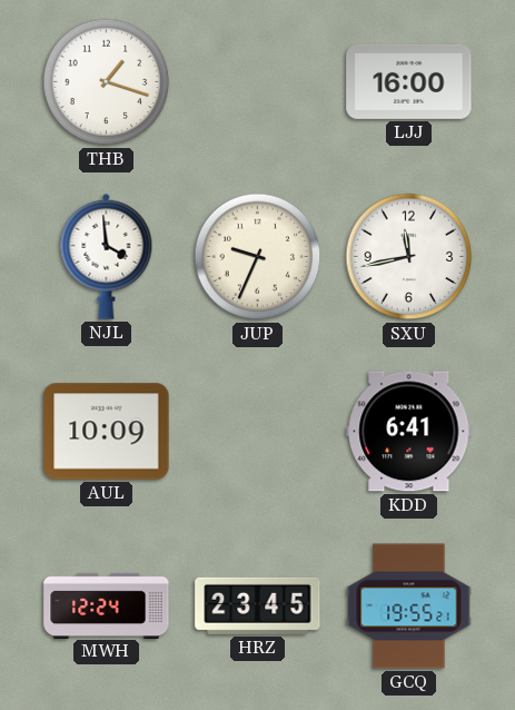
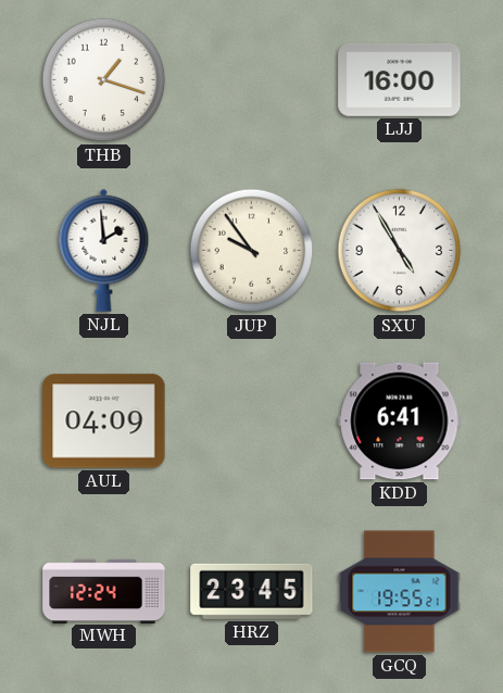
NJL: 3:59 -> 1:59
JUP: 9:34 -> 9:54
SXU: 11:43 -> 4:55
AUL: 10:09 -> 04:09
